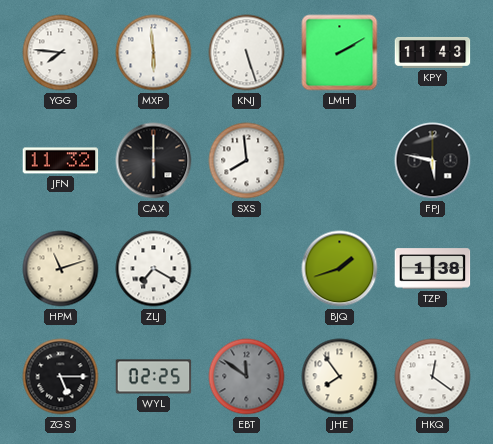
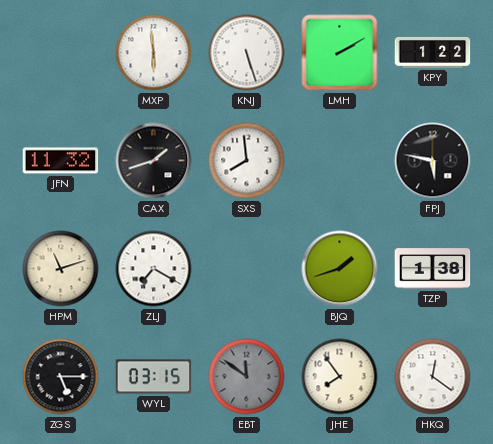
YGG: 7:46 -> none
KPY: 11:43 -> 1:22
CAX: 6:00 -> 1:42
WYL: 02:25 -> 03:15
